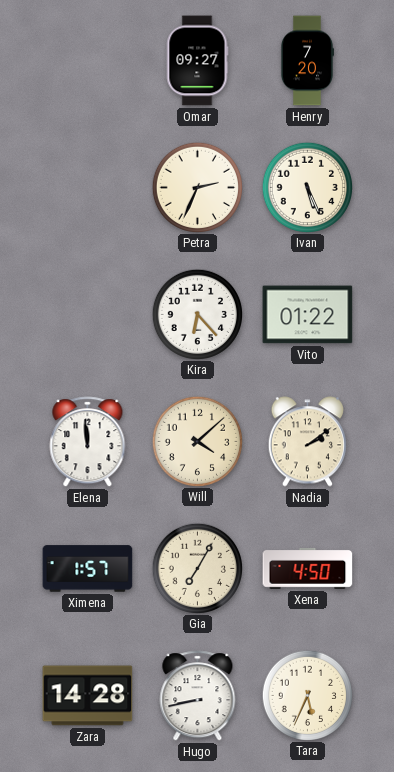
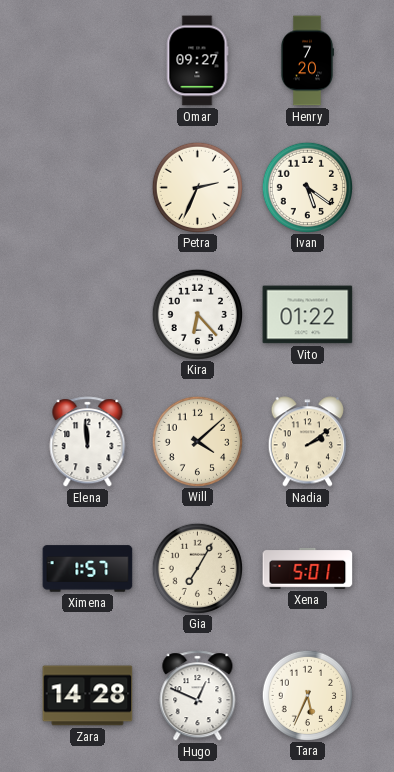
Ivan: 5:26 -> 5:21
Xena: 4:50 -> 5:01
Hugo: 8:43 -> 12:49
